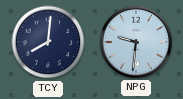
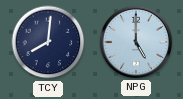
NPG: 9:31 -> 5:00
